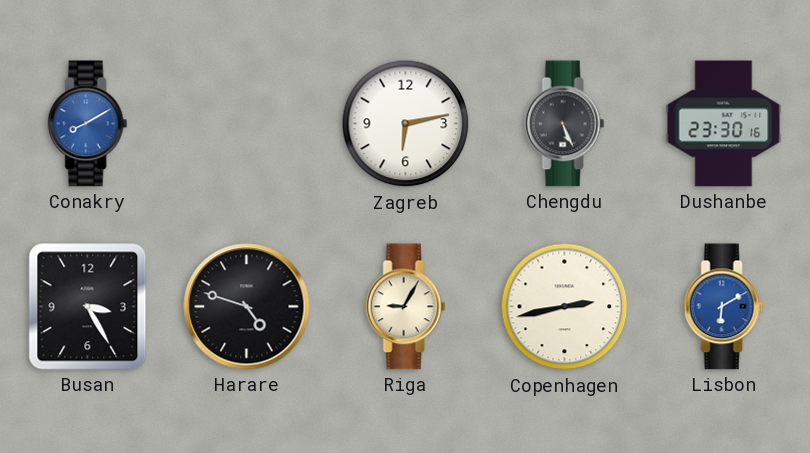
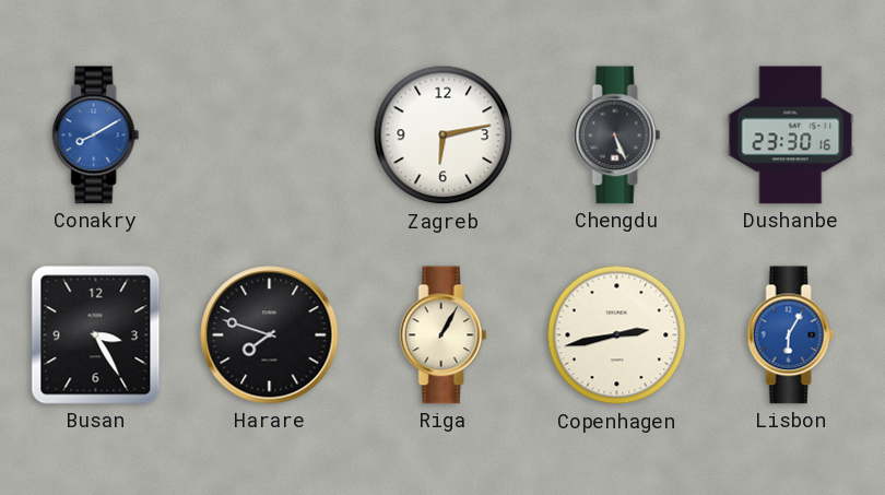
Harare: 4:48 -> 7:48
Riga: 9:05 -> 1:05
Lisbon: 6:10 -> 6:05
